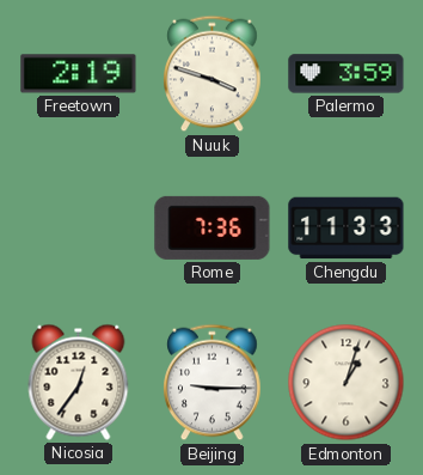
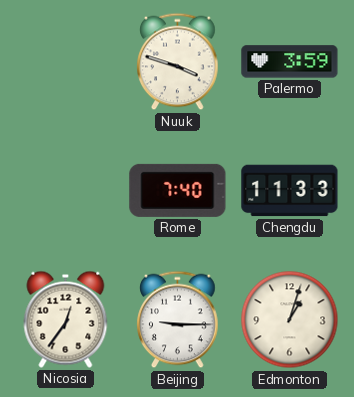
Freetown: 2:19 -> none
Rome: 7:36 -> 7:40
